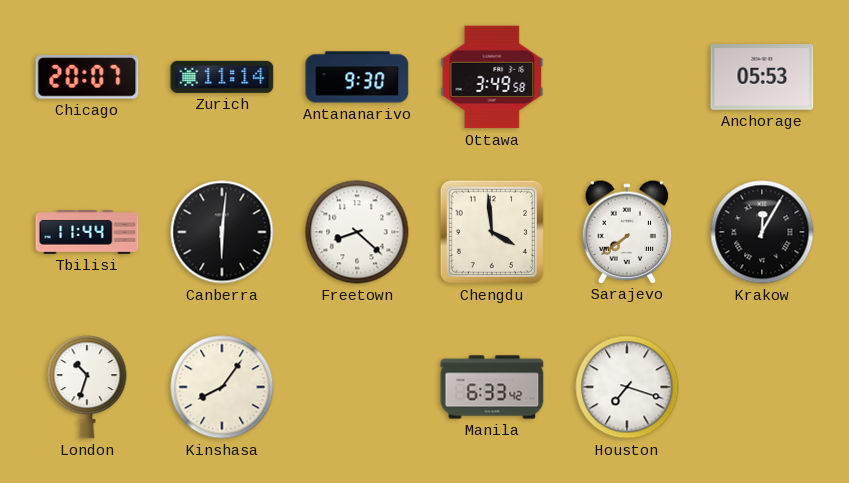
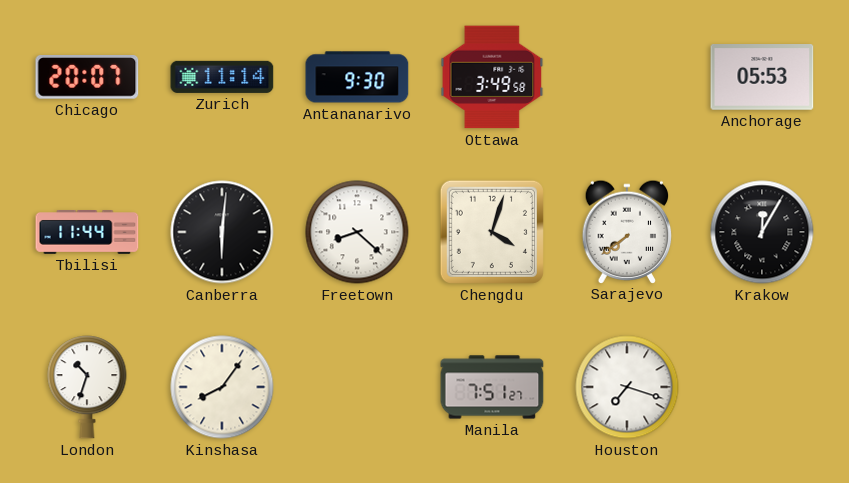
Chengdu: 3:59 -> 4:03
Manila: 6:33 -> 7:51
